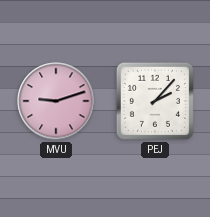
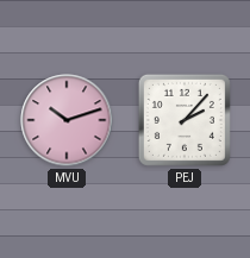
MVU: 9:12 -> 10:12
